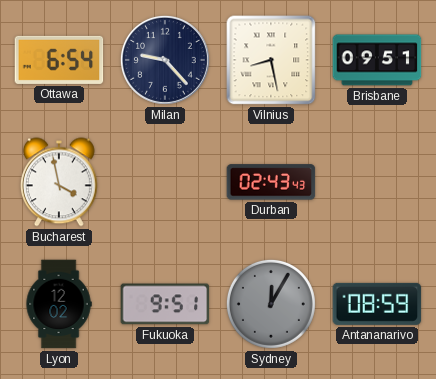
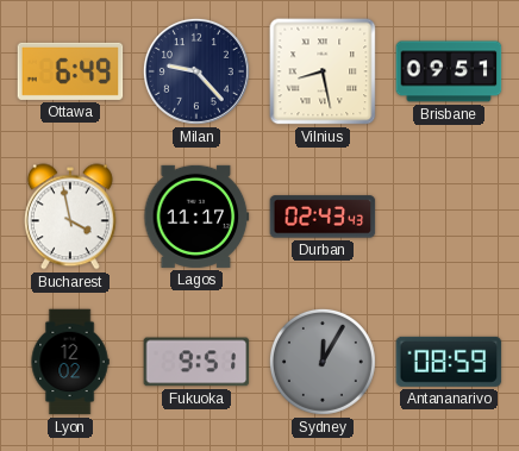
Ottawa: 6:54 -> 6:49
Lagos: none -> 11:17
